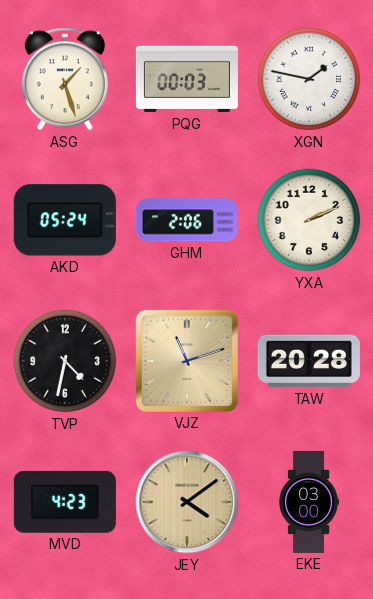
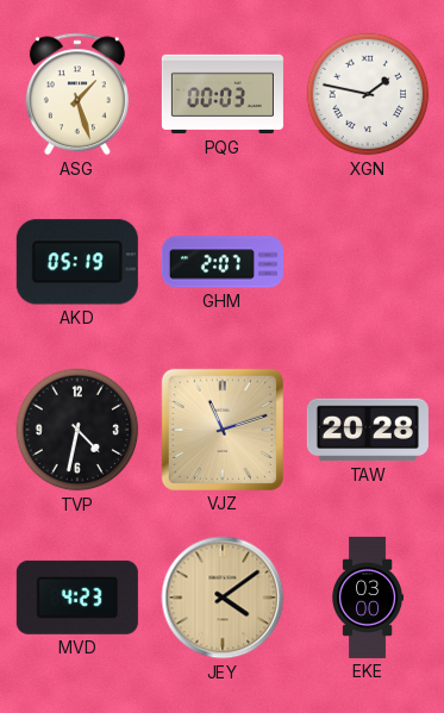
AKD: 05:24 -> 05:19
GHM: 2:06 -> 2:07
YXA: 2:11 -> none
